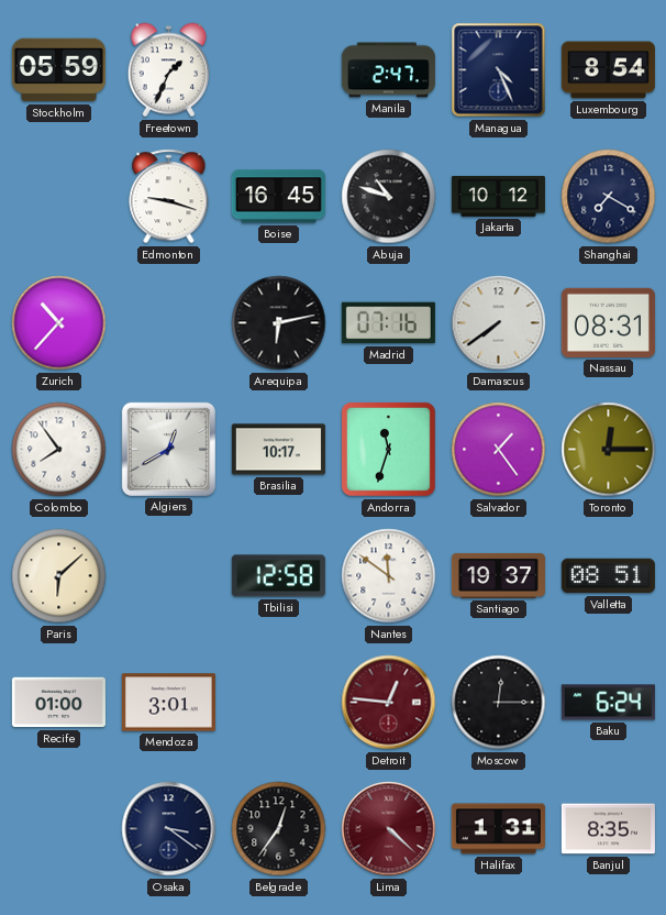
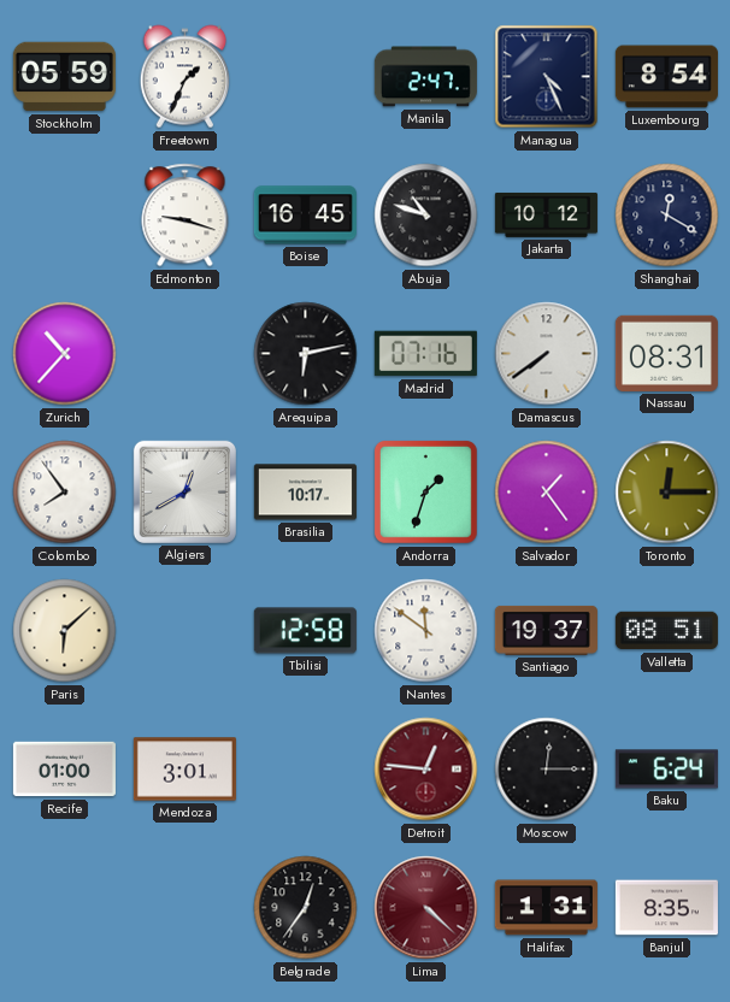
Shanghai: 7:20 -> 12:20
Andorra: 11:33 -> 1:33
Osaka: 3:21 -> none
